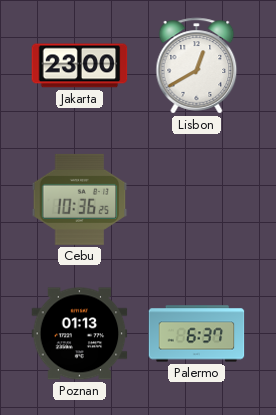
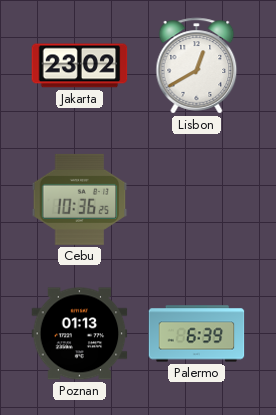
Jakarta: 23:00 -> 23:02
Palermo: 6:37 -> 6:39
